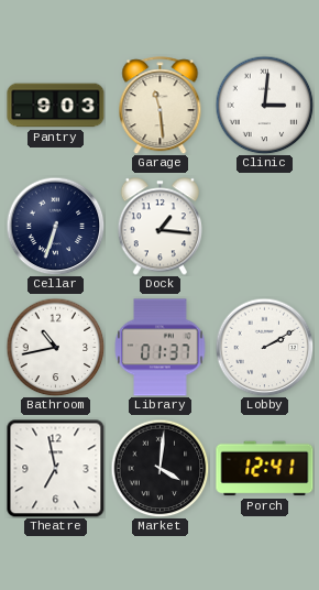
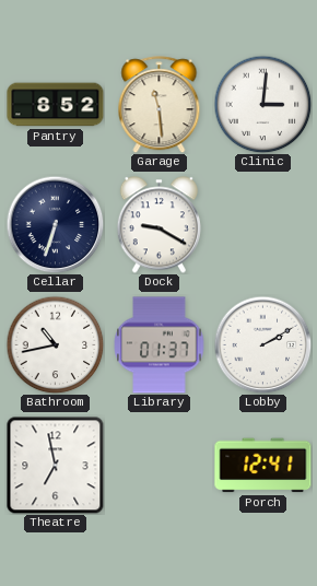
Pantry: 9:03 -> 8:52
Dock: 1:16 -> 9:20
Market: 4:01 -> none
